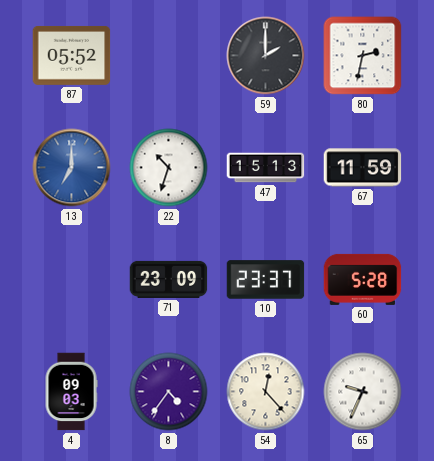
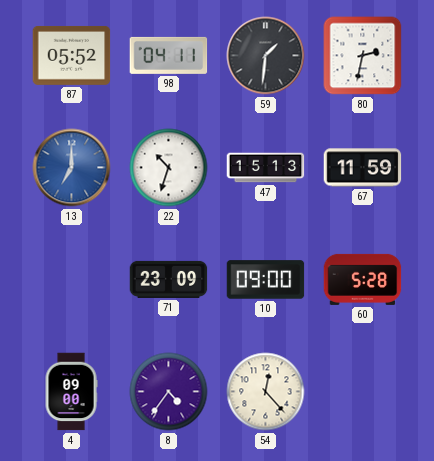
98: none -> 04:11
59: 2:00 -> 1:31
10: 23:37 -> 09:00
4: 09:03 -> 09:00
65: 9:34 -> none
